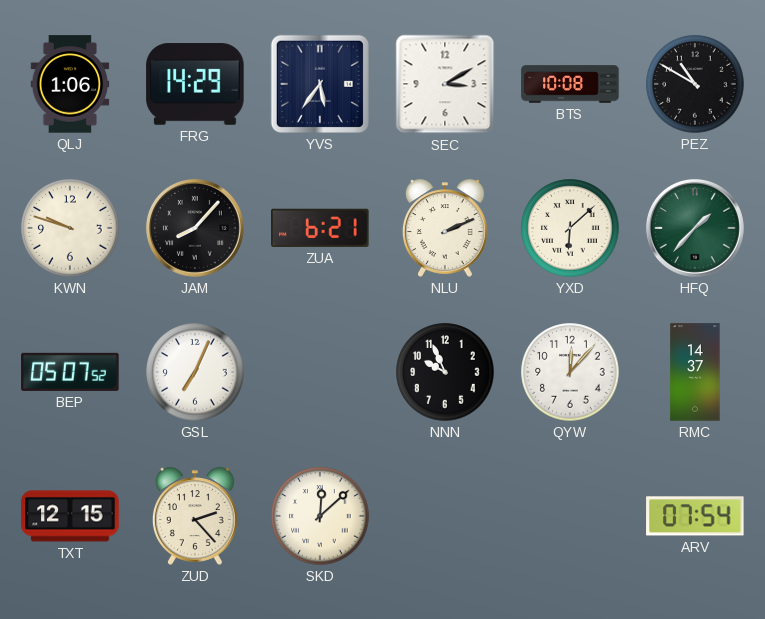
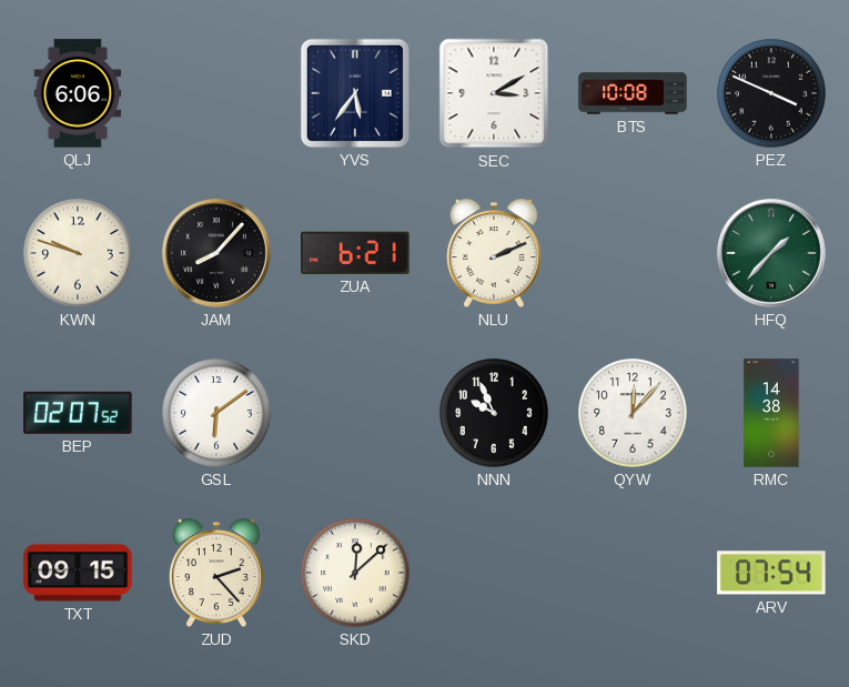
QLJ: 1:06 -> 6:06
FRG: 14:29 -> none
PEZ: 10:50 -> 3:49
YXD: 6:08 -> none
BEP: 05:07 -> 02:07
GSL: 7:04 -> 6:09
RMC: 14:37 -> 14:38
TXT: 12:15 -> 09:15
